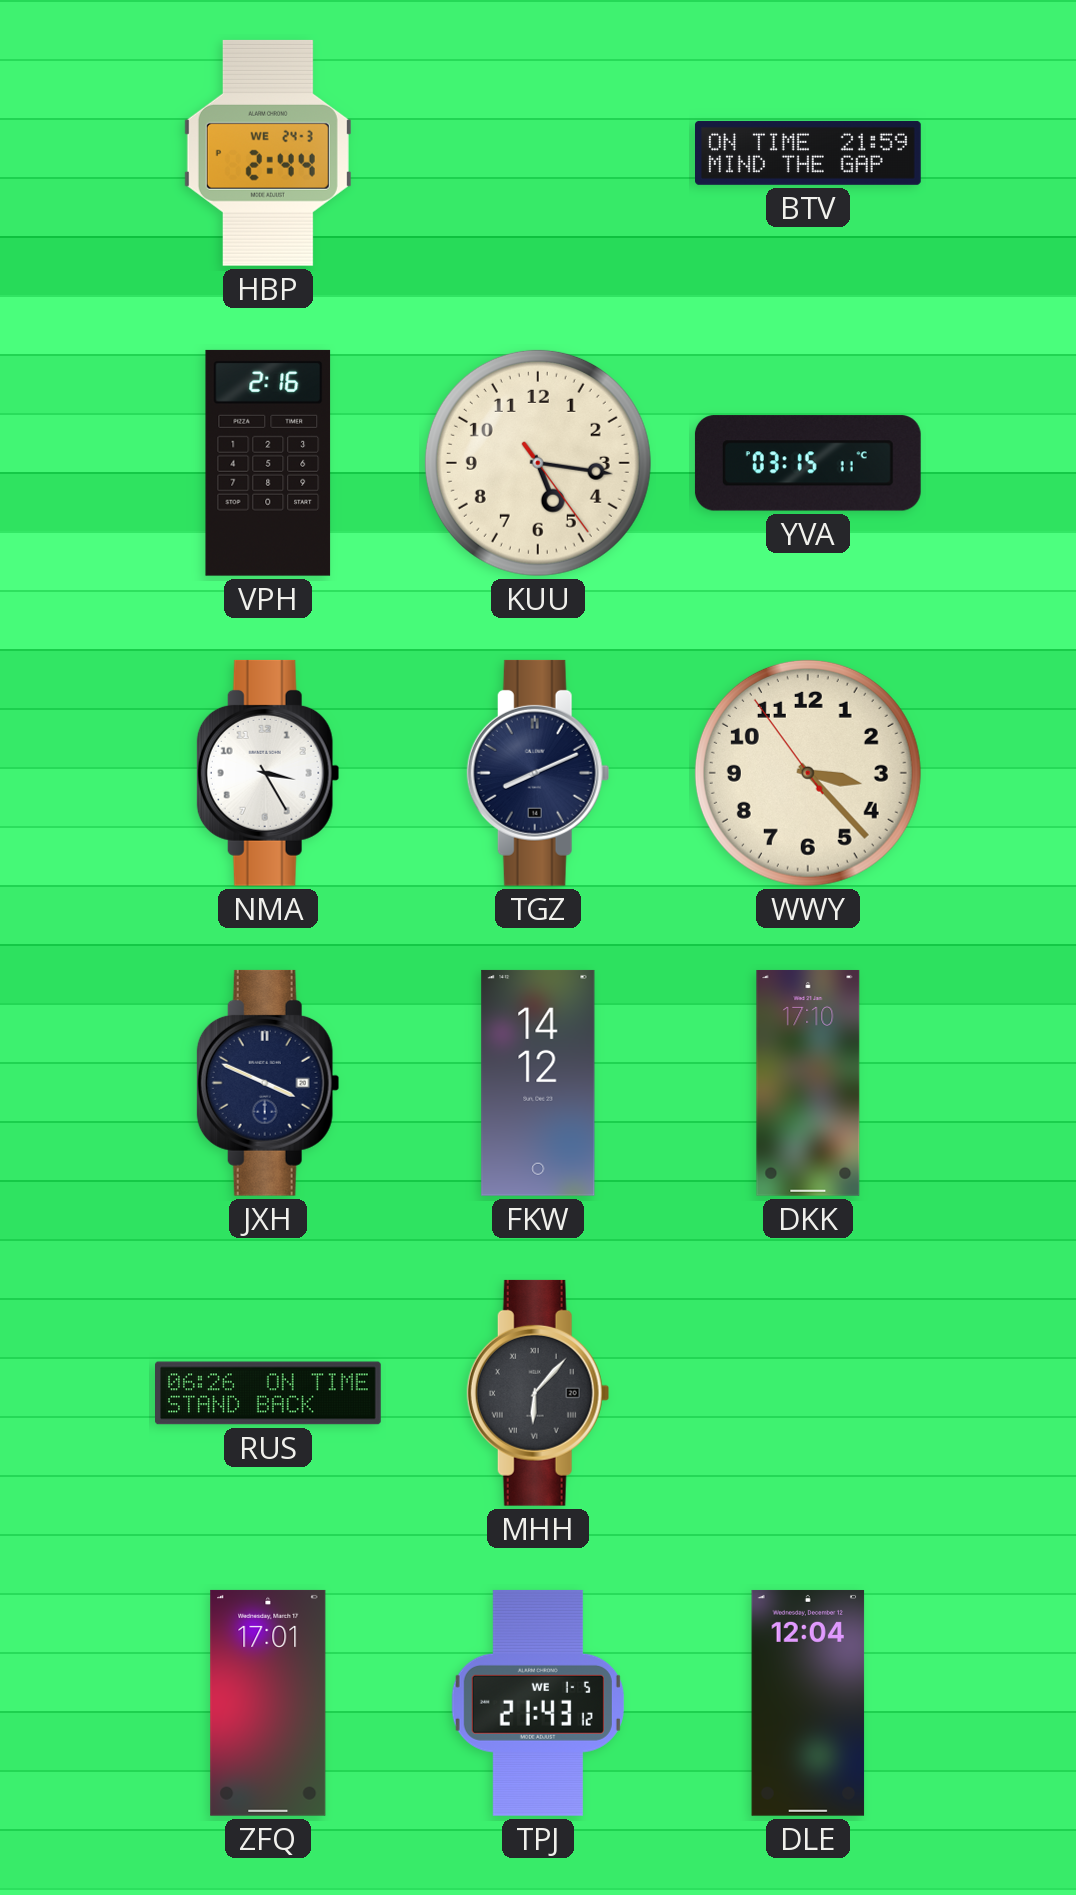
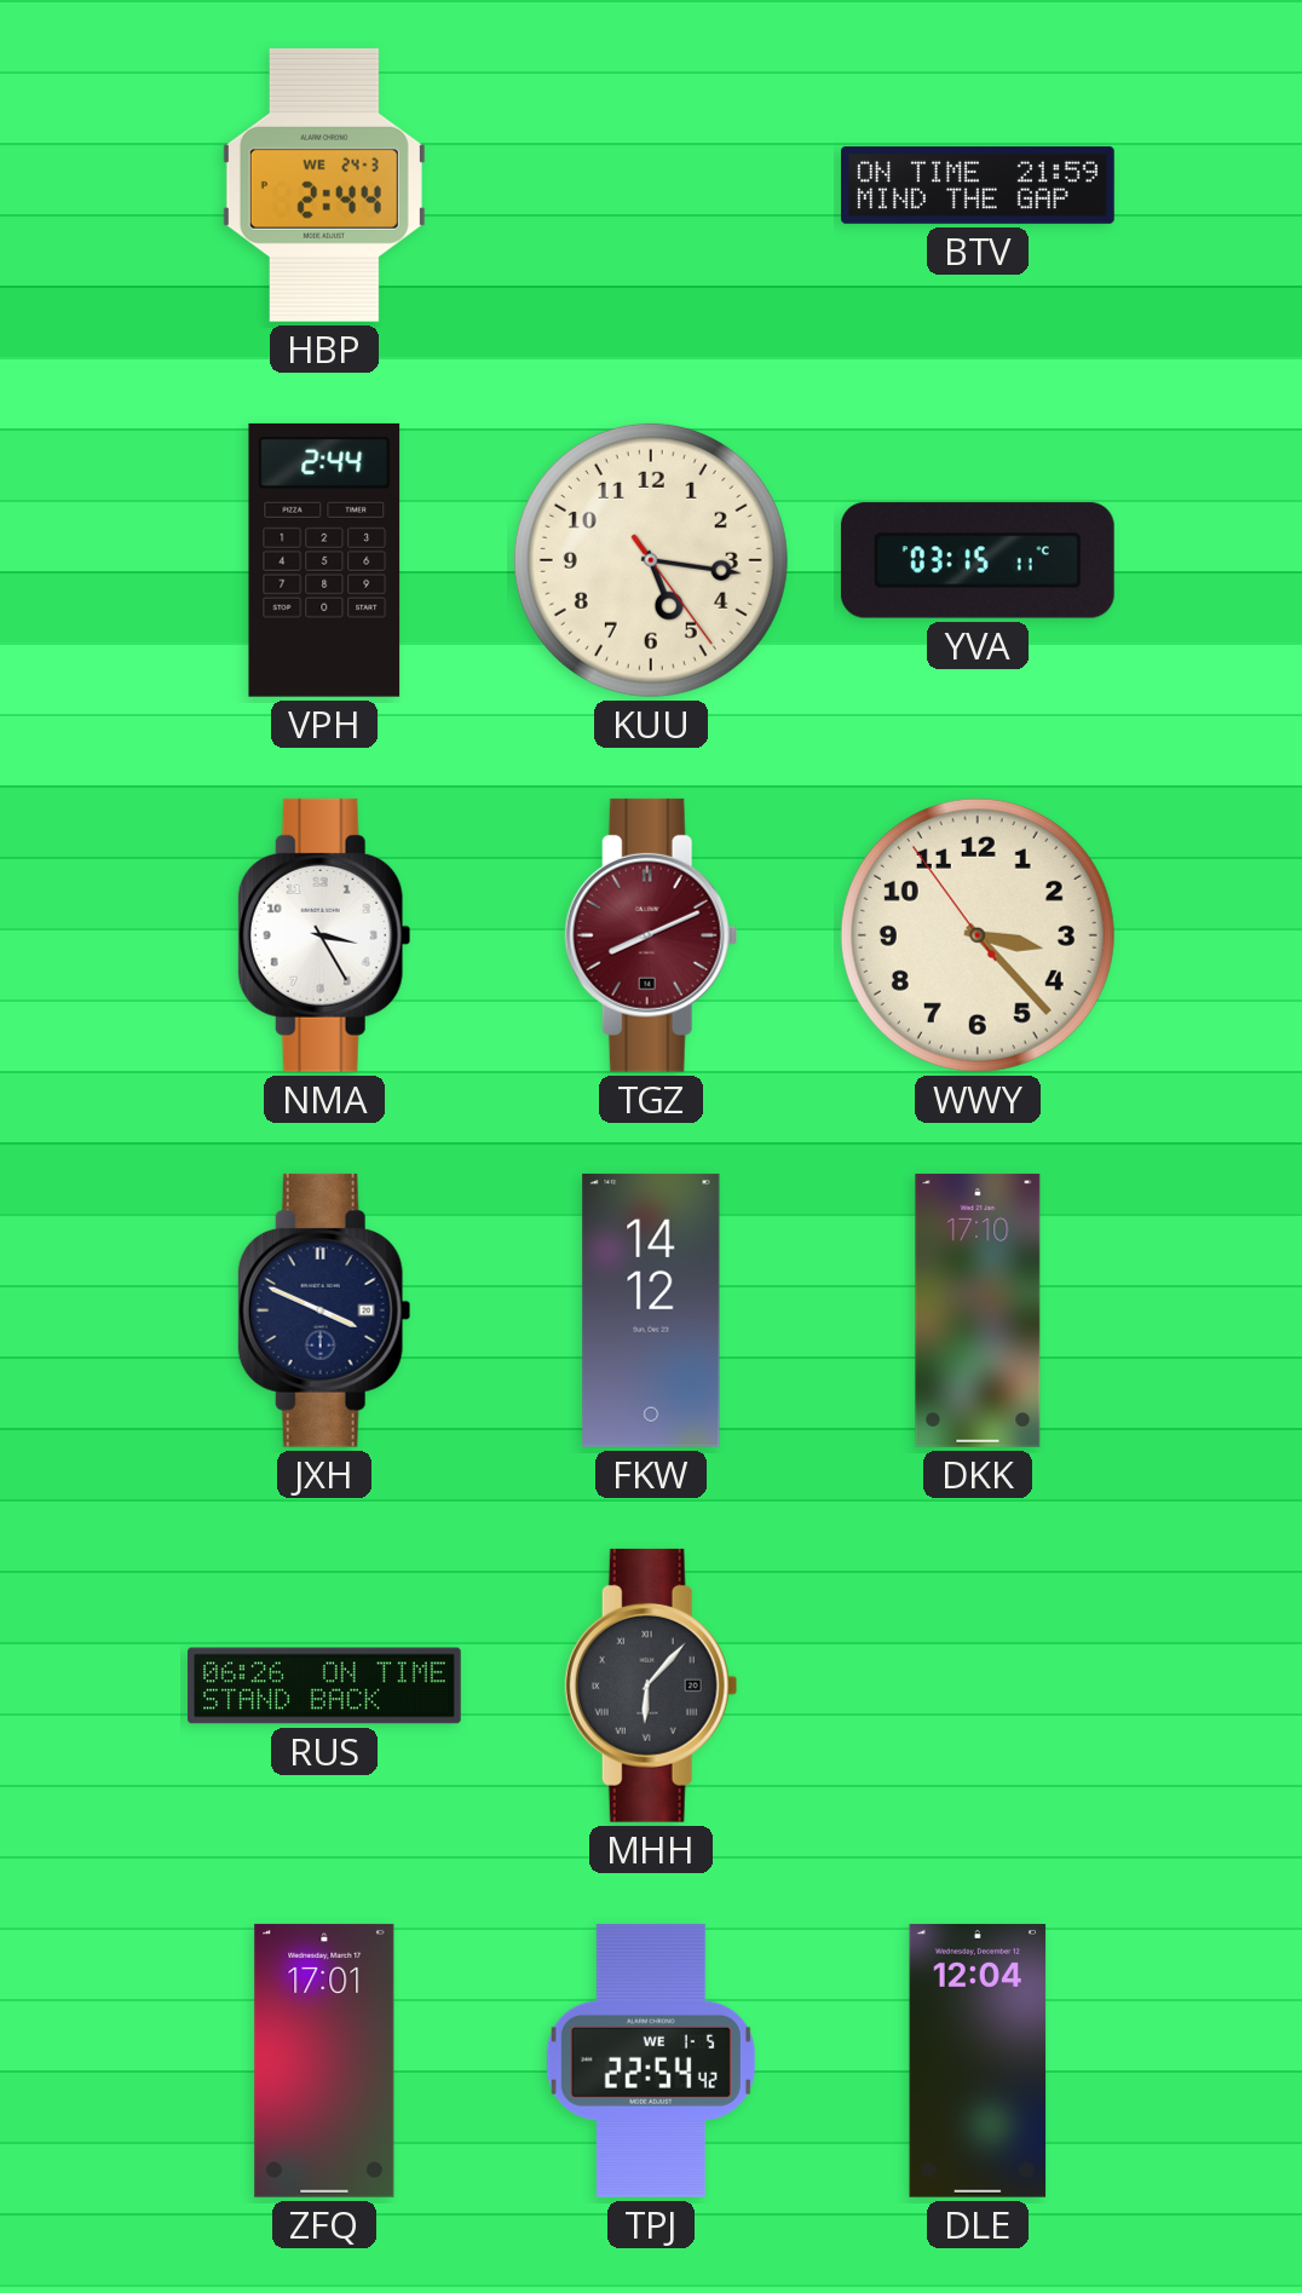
VPH: 2:16 -> 2:44
TGZ dial: navy -> burgundy
TPJ: 21:43 -> 22:54
